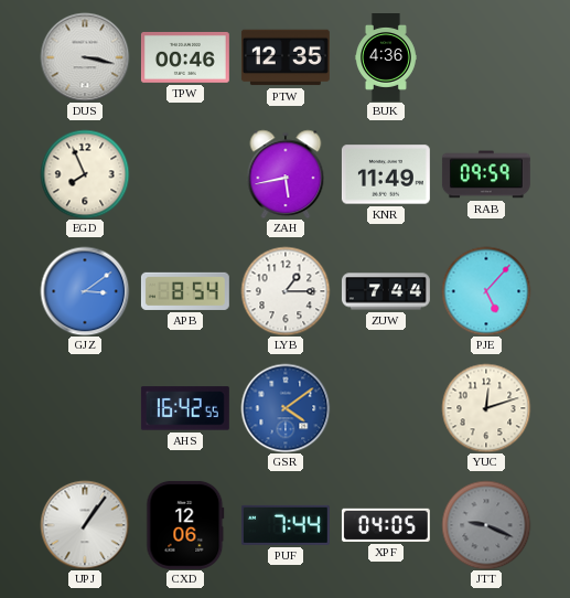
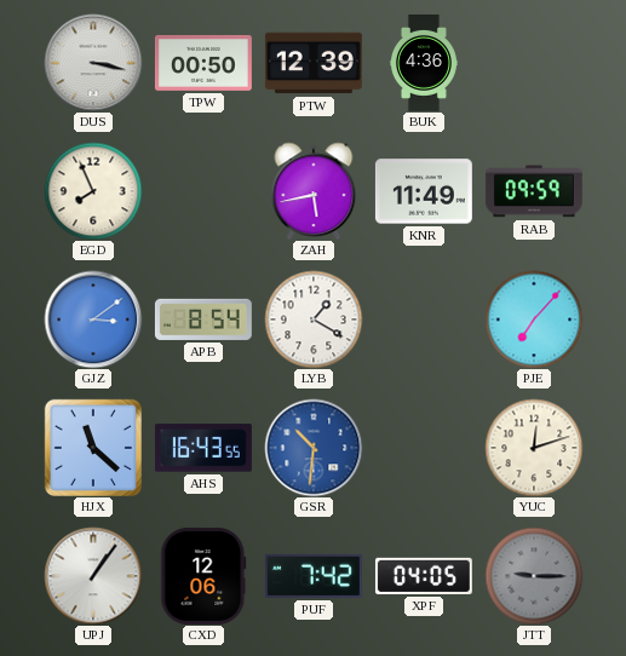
TPW: 00:46 -> 00:50
PTW: 12:35 -> 12:39
LYB: 1:15 -> 1:20
ZUW: 7:44 -> none
PJE: 5:07 -> 7:07
HJX: none -> 11:22
AHS: 16:42 -> 16:43
GSR: 4:09 -> 10:31
PUF: 7:44 -> 7:42
JTT: 9:19 -> 9:15
